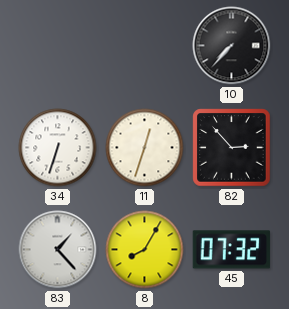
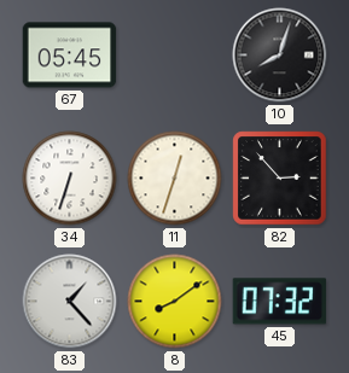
67: none -> 05:45
10: 7:37 -> 8:03
8: 8:05 -> 8:09
